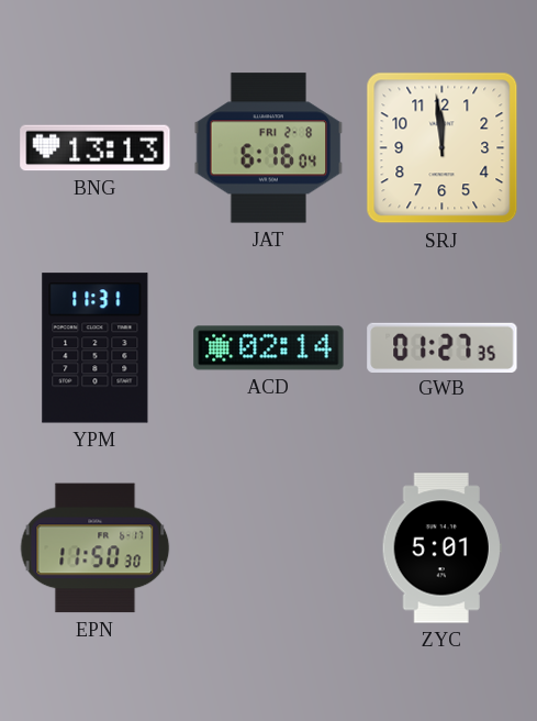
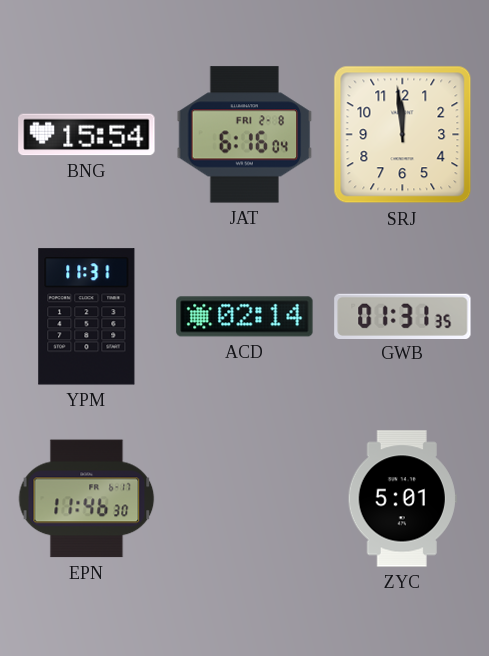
BNG: 13:13 -> 15:54
GWB: 01:27 -> 01:31
EPN: 11:50 -> 11:46
